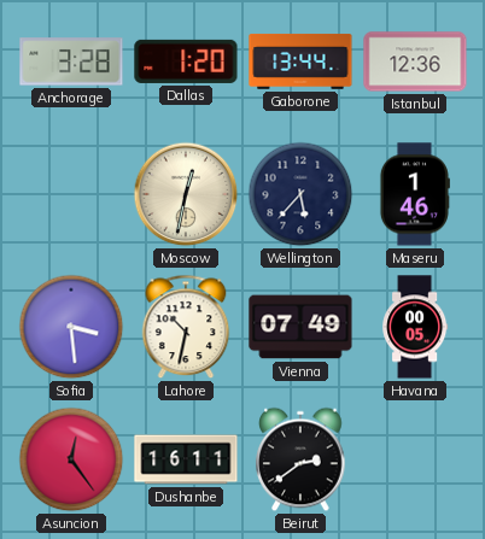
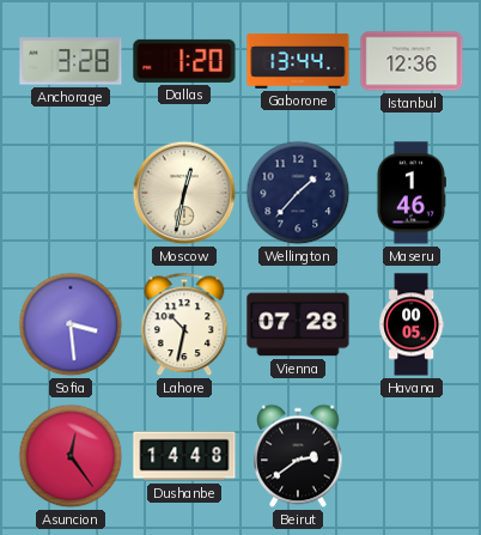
Wellington: 5:37 -> 1:37
Vienna: 07:49 -> 07:28
Dushanbe: 16:11 -> 14:48
